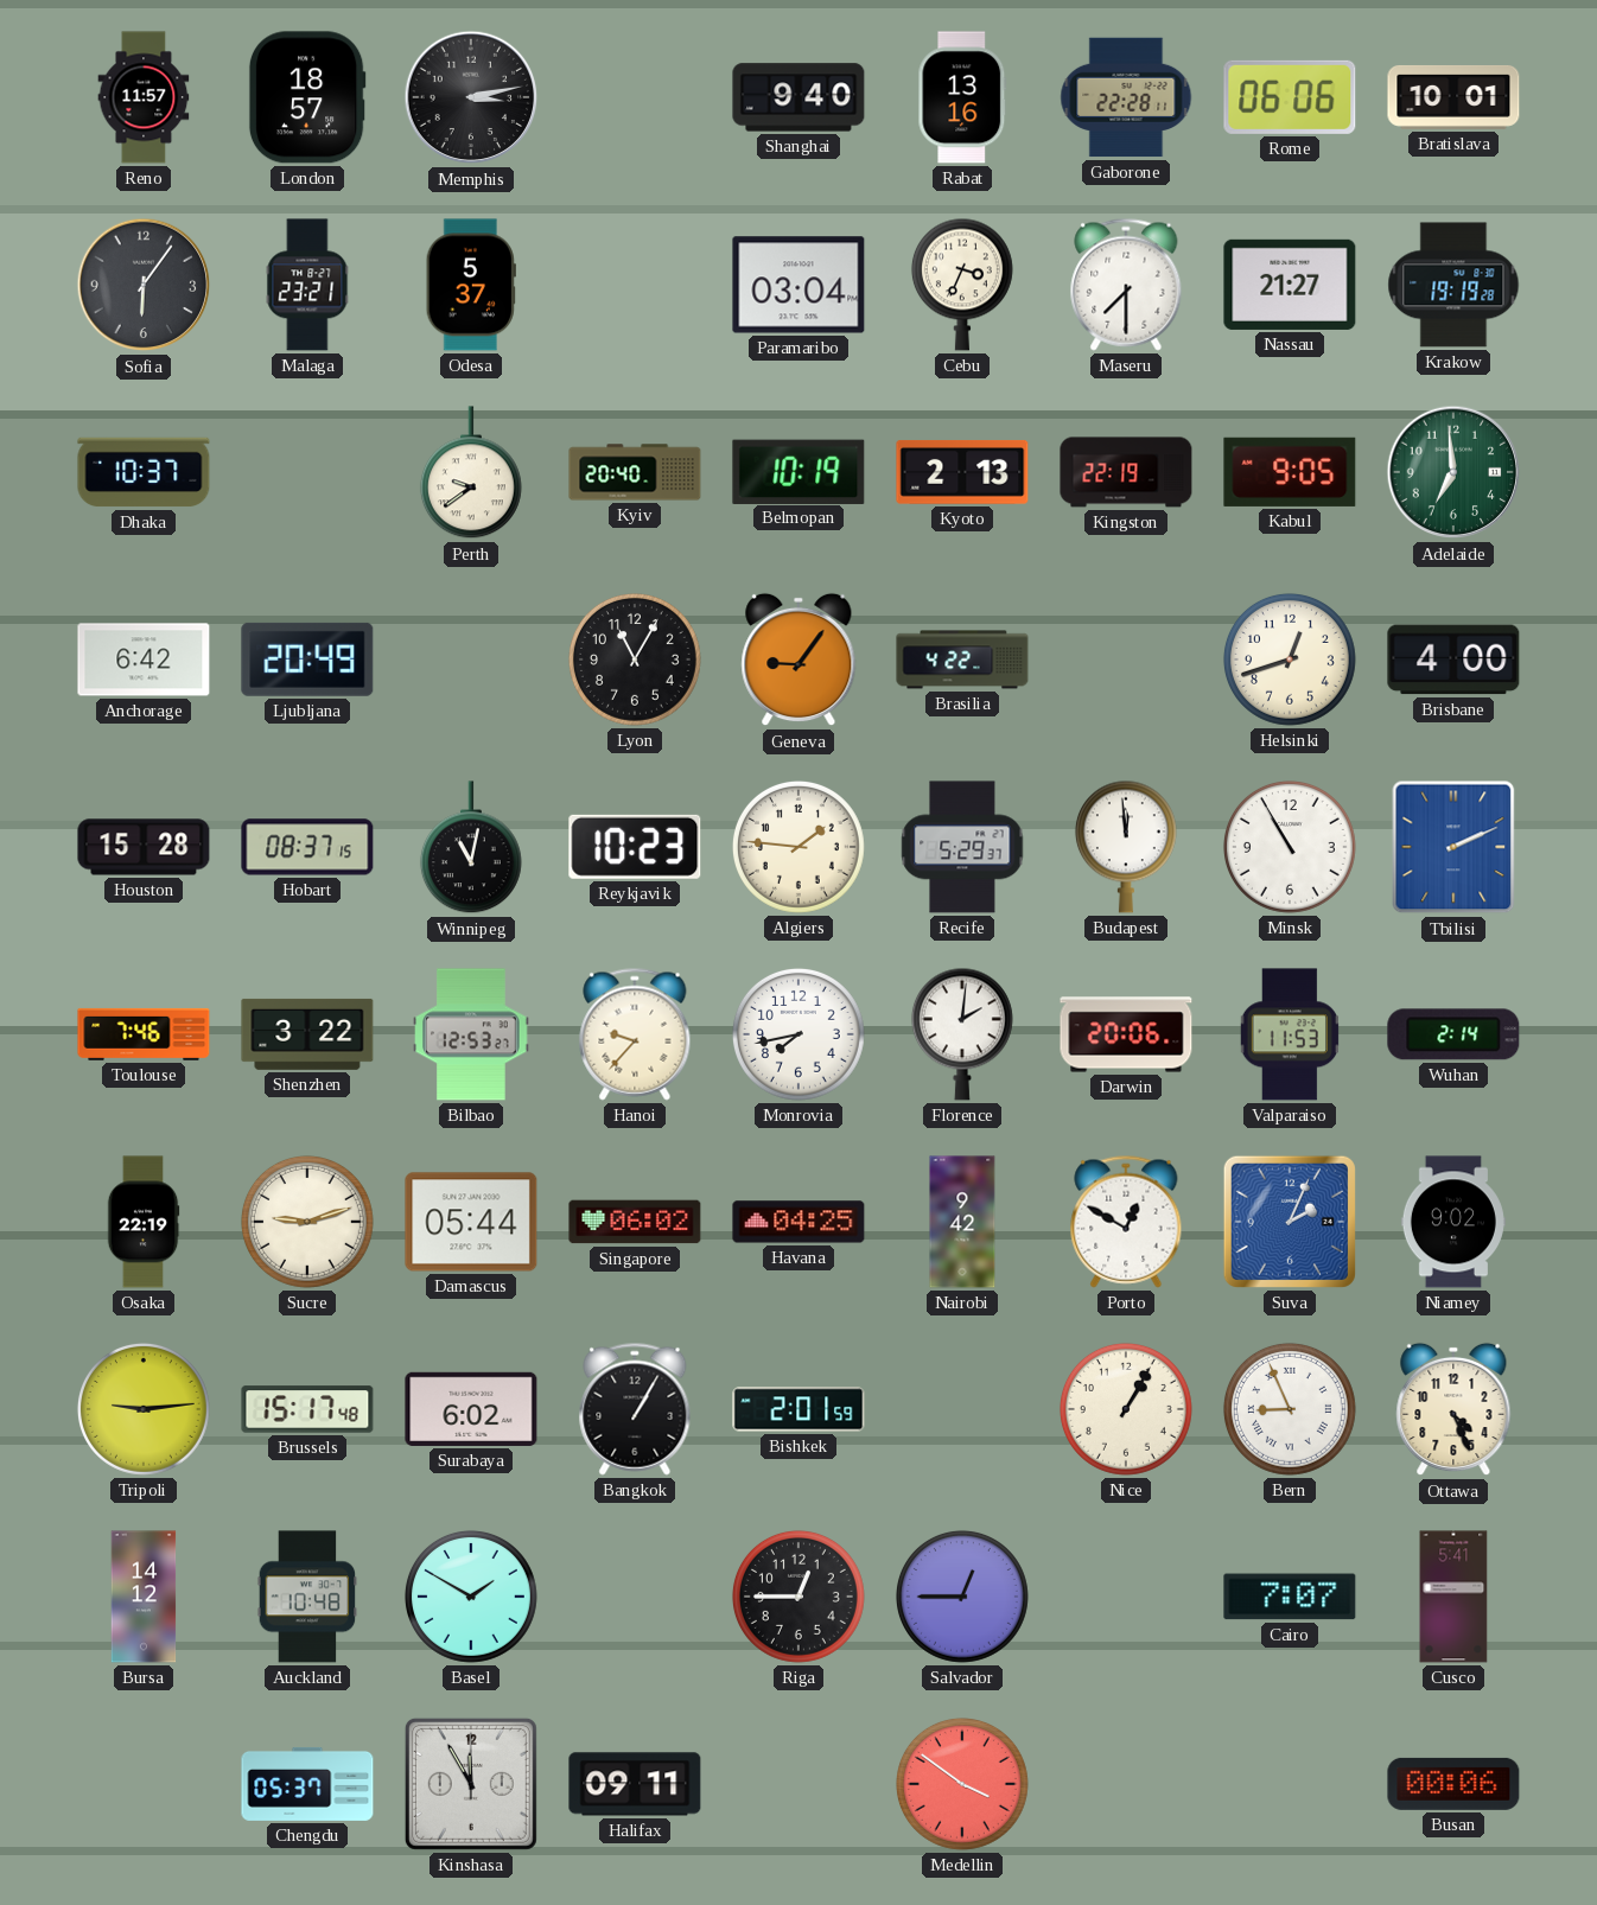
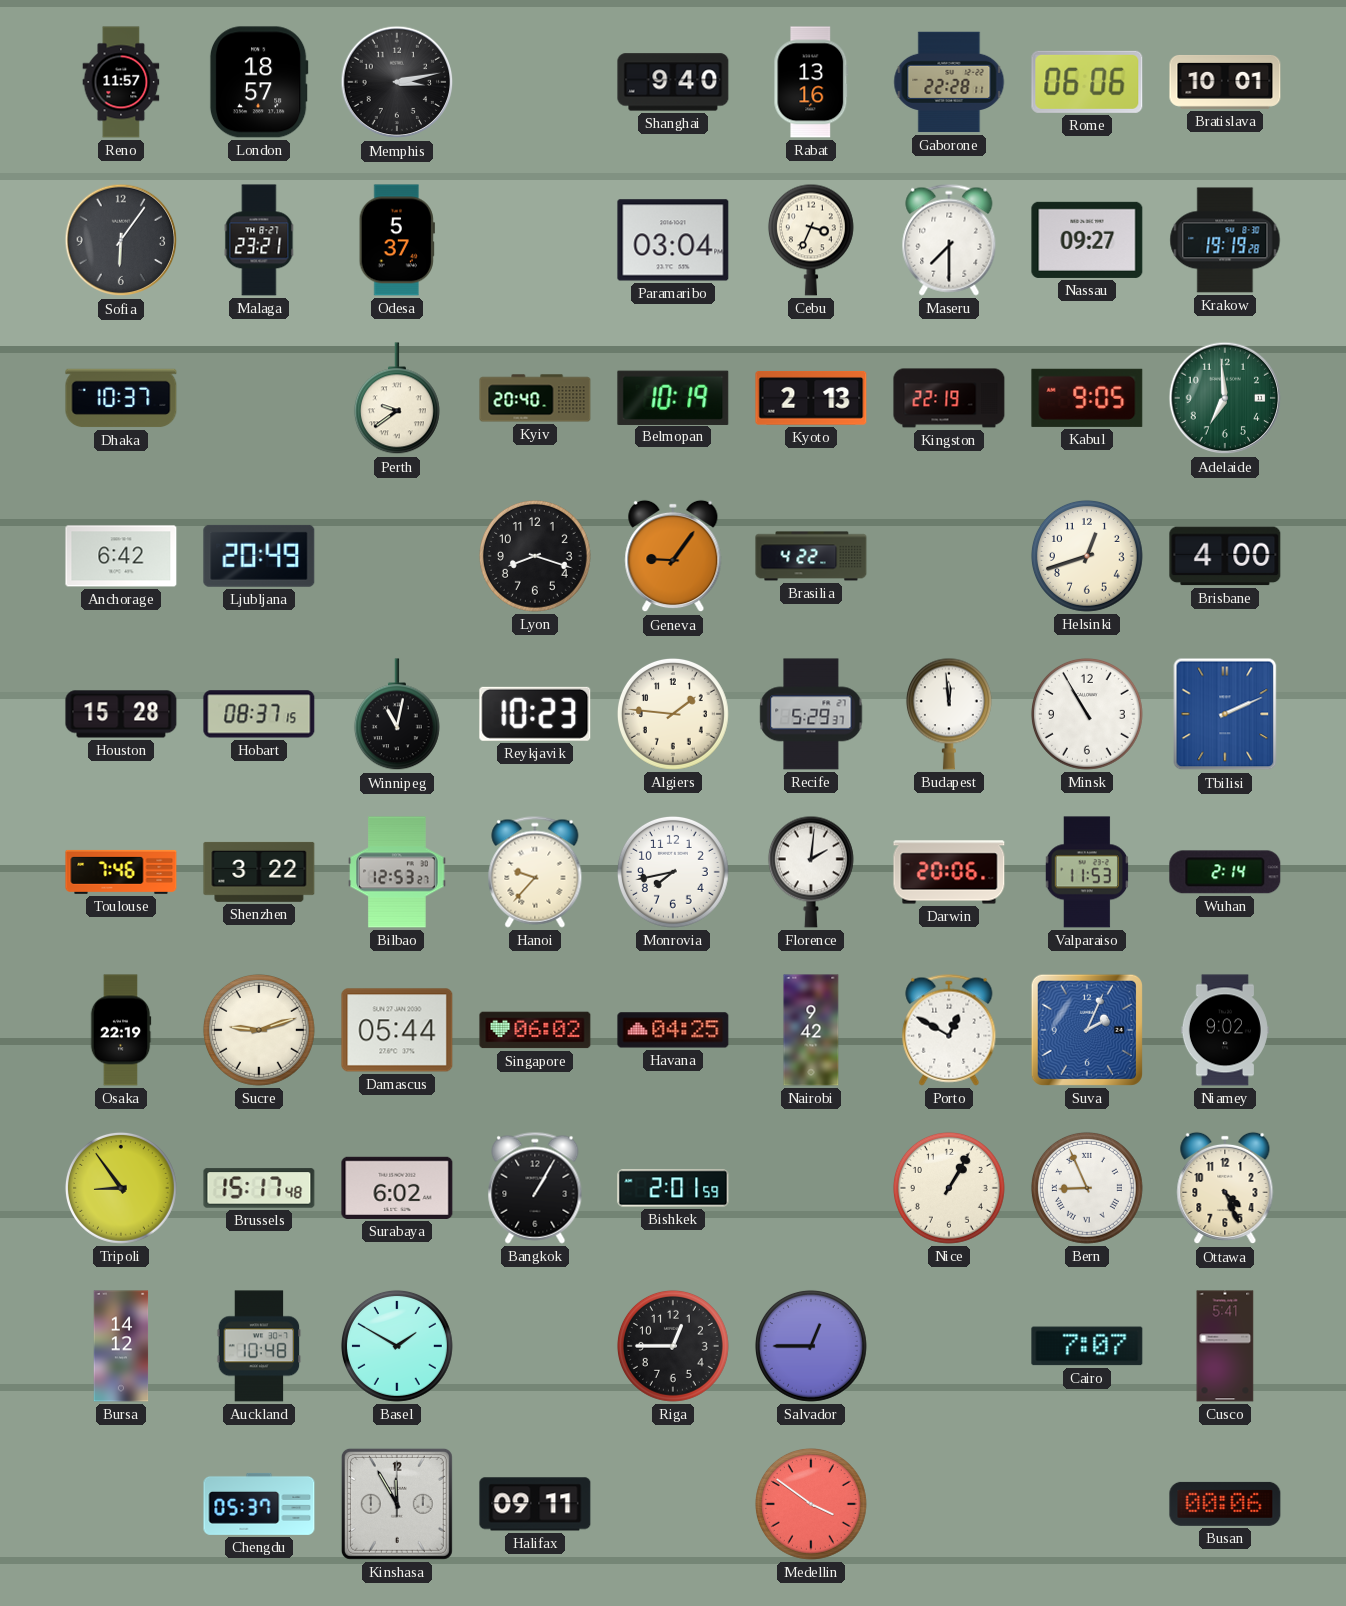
Nassau: 21:27 -> 09:27
Lyon: 11:05 -> 8:18
Tripoli: 9:14 -> 8:54
